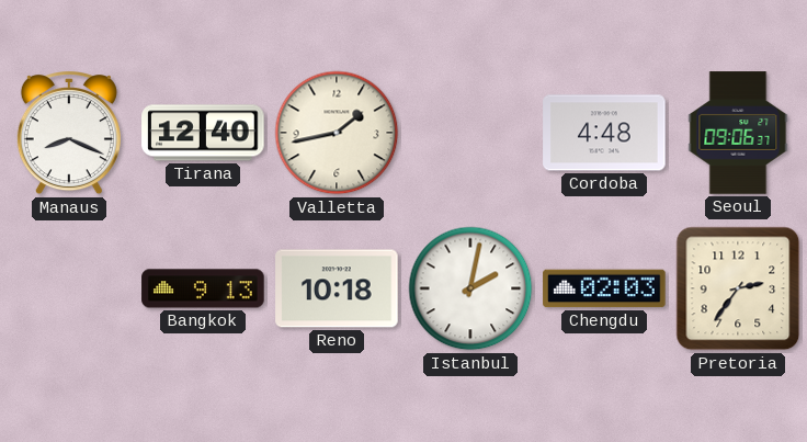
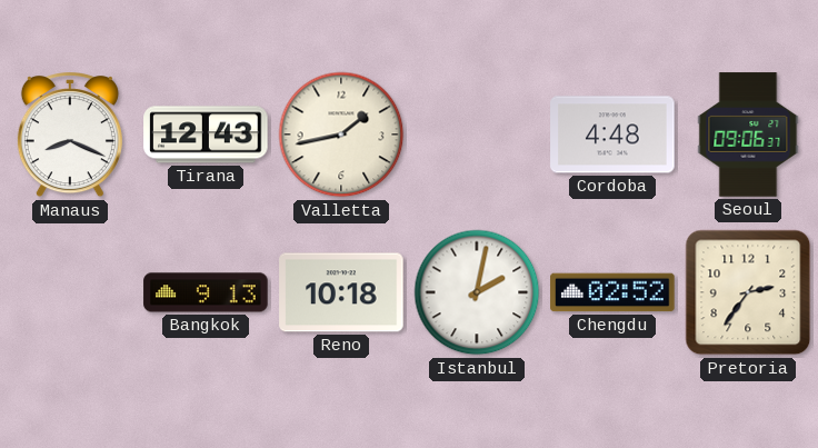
Tirana: 12:40 -> 12:43
Chengdu: 02:03 -> 02:52
